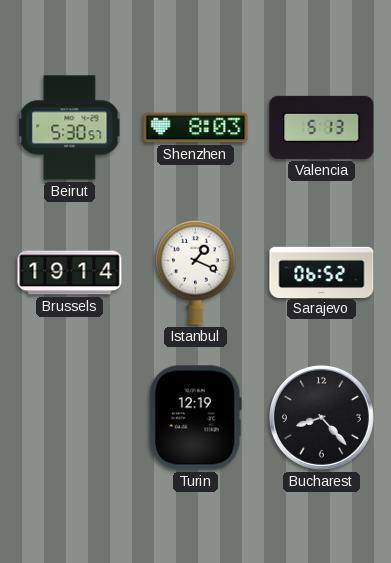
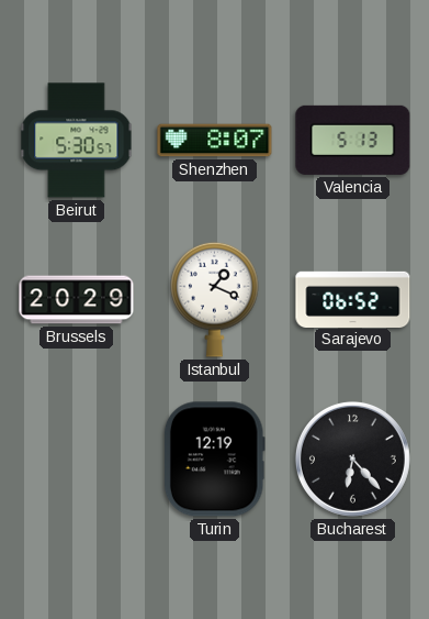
Shenzhen: 8:03 -> 8:07
Brussels: 19:14 -> 20:29
Bucharest: 8:23 -> 6:23
